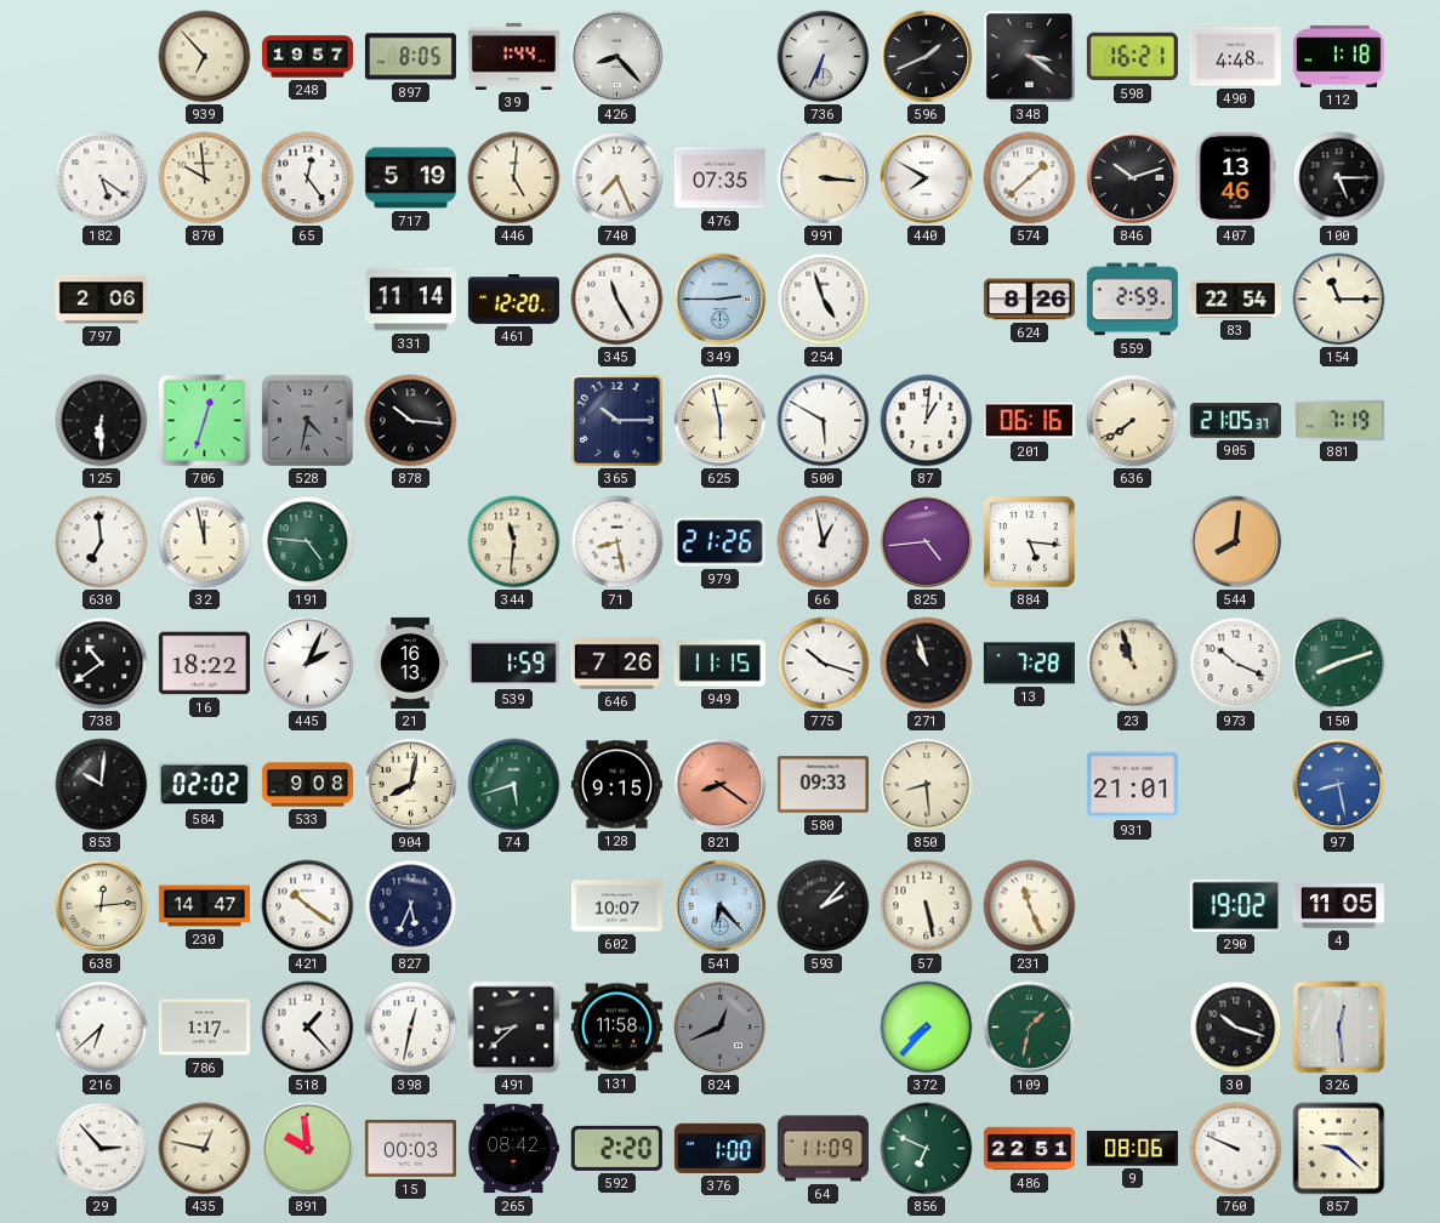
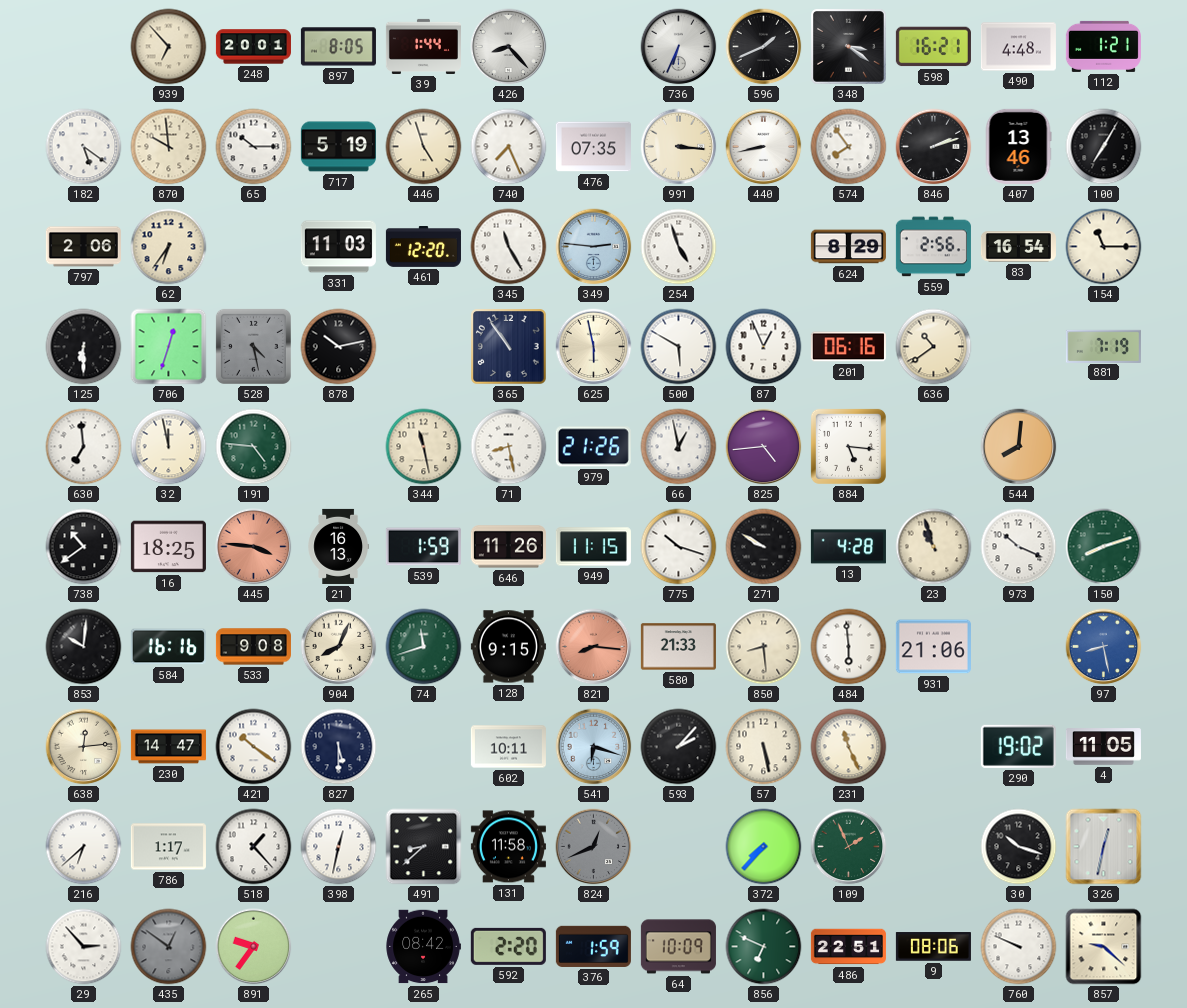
248: 19:57 -> 20:01
112: 1:18 -> 1:21
65: 12:24 -> 10:15
446: 5:01 -> 4:57
440: 7:50 -> 8:43
574: 1:38 -> 7:54
846: 10:12 -> 2:12
100: 5:15 -> 7:05
62: none -> 6:36
331: 11:14 -> 11:03
349: 2:45 -> 2:46
624: 8:26 -> 8:29
559: 2:59 -> 2:56
83: 22:54 -> 16:54
528: 4:32 -> 4:28
878: 10:16 -> 10:13
365: 10:15 -> 10:54
87: 1:01 -> 12:56
636: 7:39 -> 10:39
905: 21:05 -> none
344: 11:31 -> 11:28
16: 18:22 -> 18:25
445: 2:04 -> 3:46
445 dial: white -> salmon
646: 7:26 -> 11:26
271: 10:57 -> 9:50
13: 7:28 -> 4:28
584: 02:02 -> 16:16
904: 8:02 -> 8:04
74: 5:42 -> 11:42
821: 8:21 -> 8:16
580: 09:33 -> 21:33
484: none -> 5:59
931: 21:01 -> 21:06
827: 5:34 -> 5:30
602: 10:07 -> 10:11
541: 6:23 -> 6:18
109: 1:32 -> 1:56
326: 12:29 -> 12:32
435: 12:47 -> 12:51
435 dial: cream -> grey
891: 9:59 -> 9:36
15: 00:03 -> none
376: 1:00 -> 1:59
64: 11:09 -> 10:09
